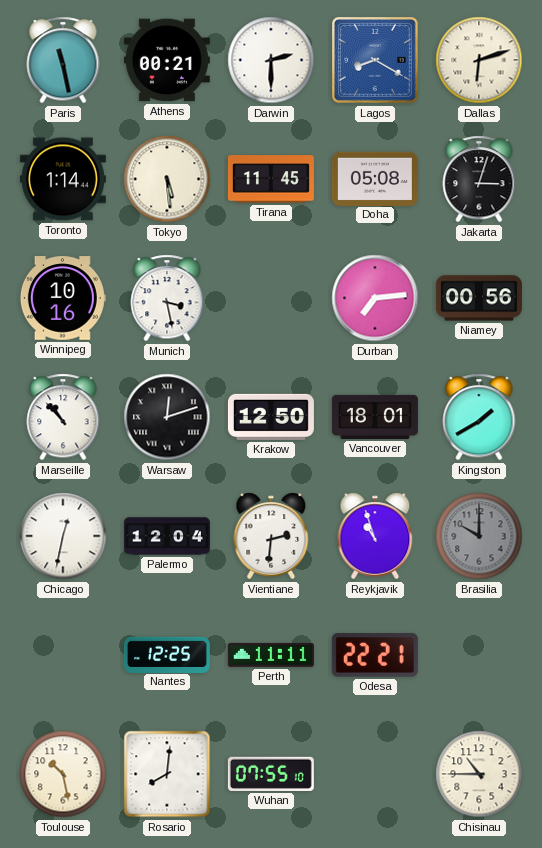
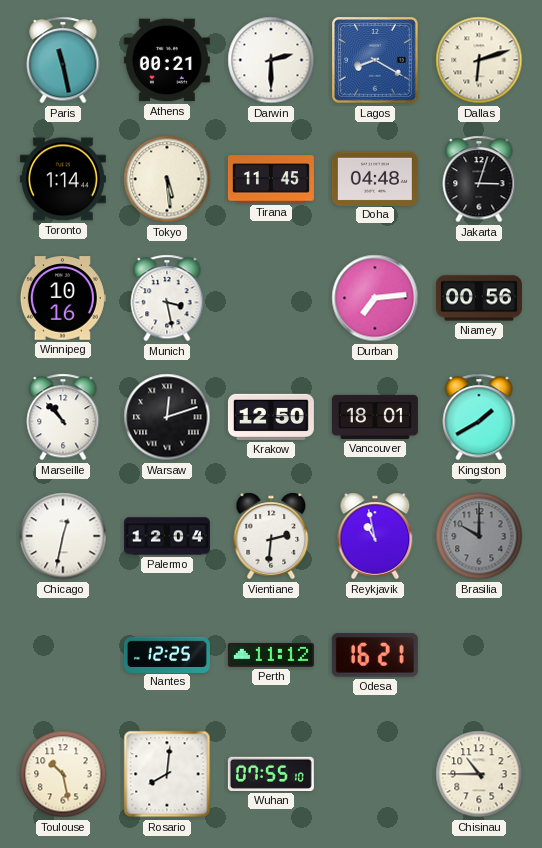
Doha: 05:08 -> 04:48
Reykjavik: 10:57 -> 10:58
Perth: 11:11 -> 11:12
Odesa: 22:21 -> 16:21
